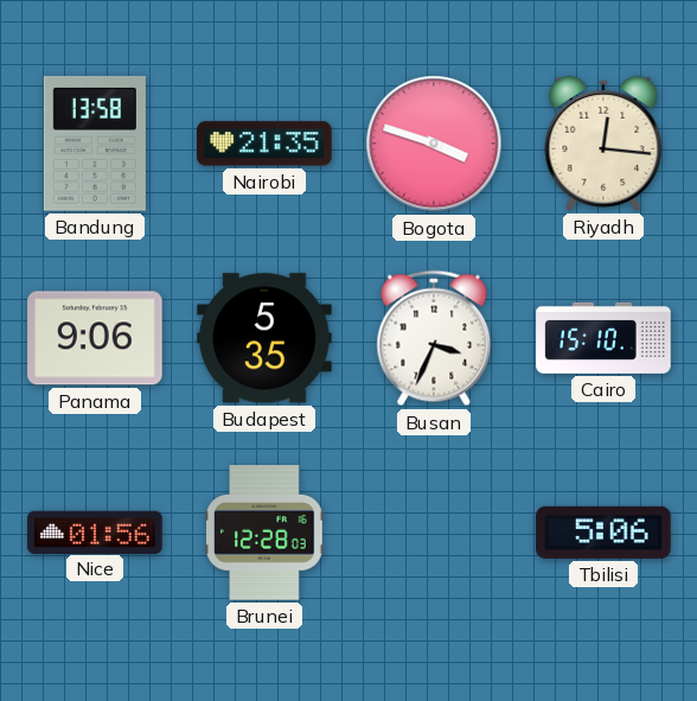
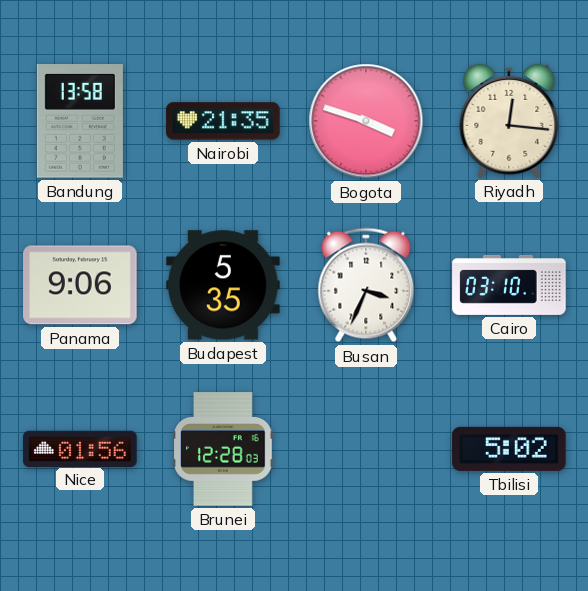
Cairo: 15:10 -> 03:10
Tbilisi: 5:06 -> 5:02
